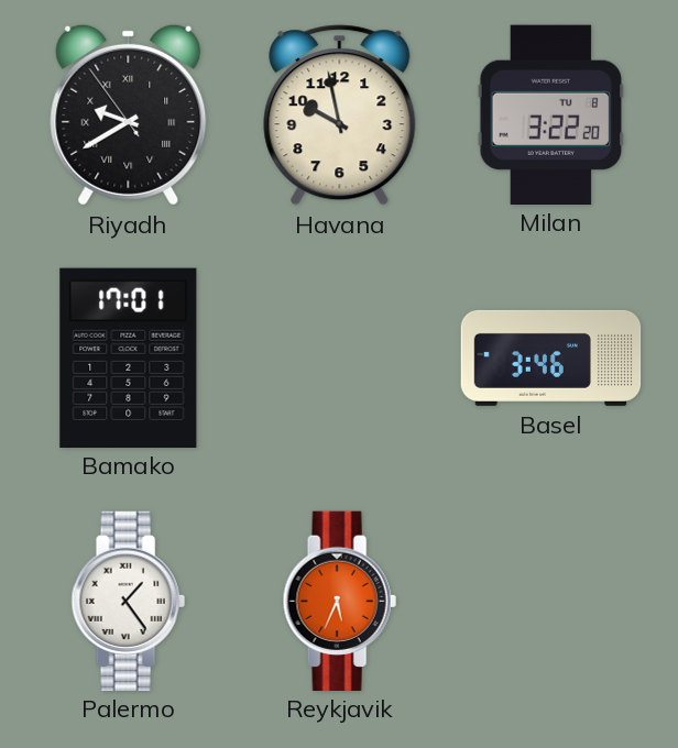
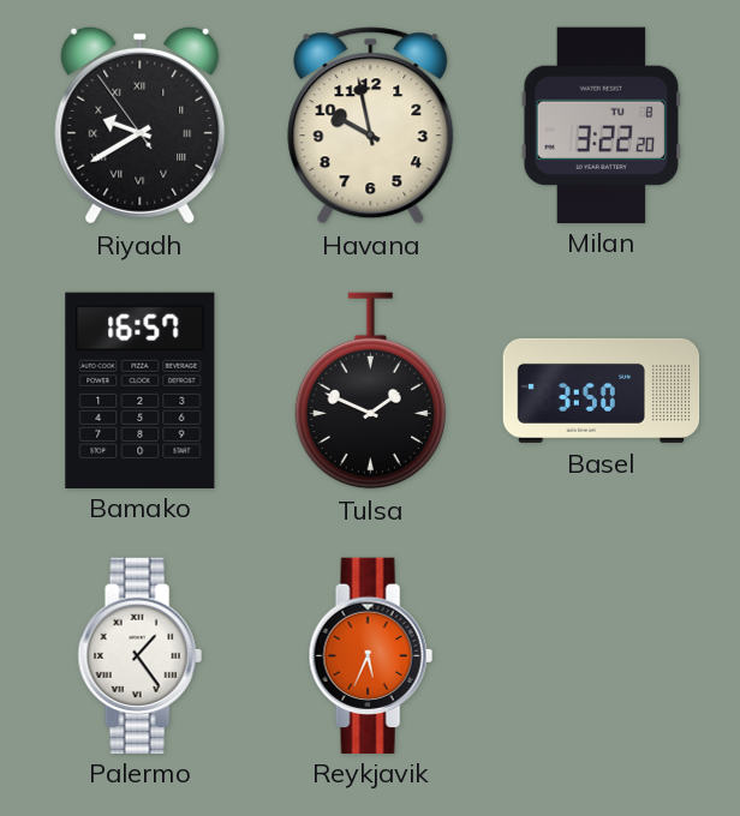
Bamako: 17:01 -> 16:57
Tulsa: none -> 1:49
Basel: 3:46 -> 3:50
